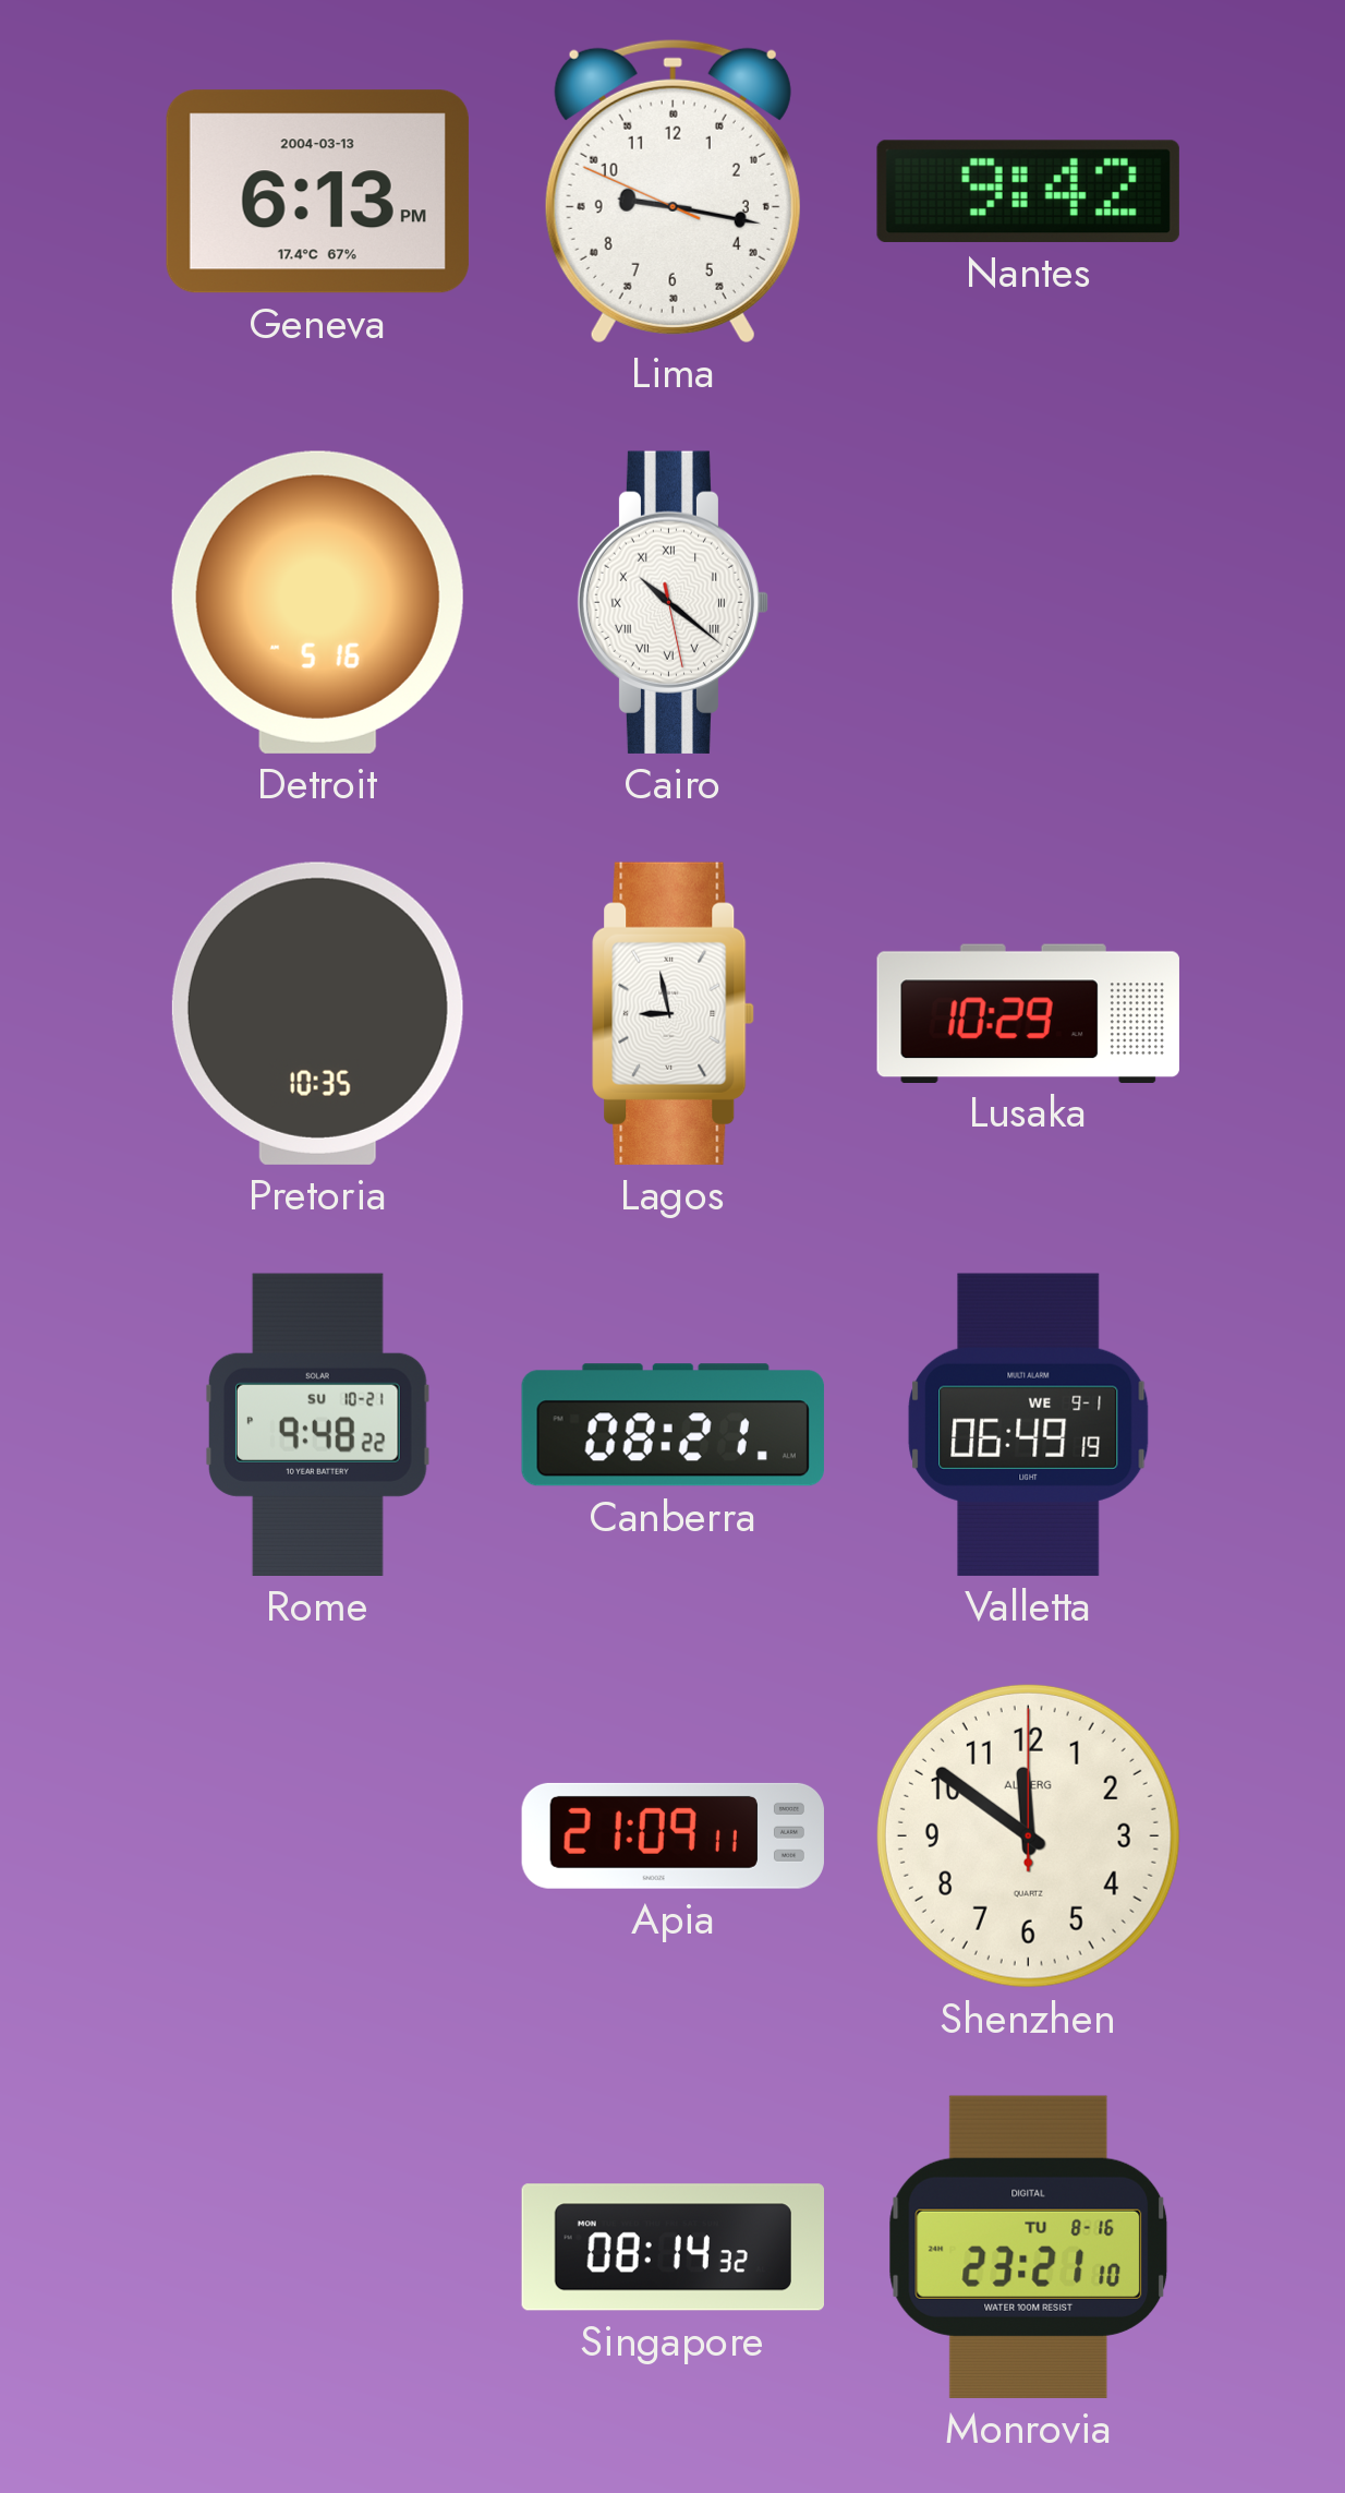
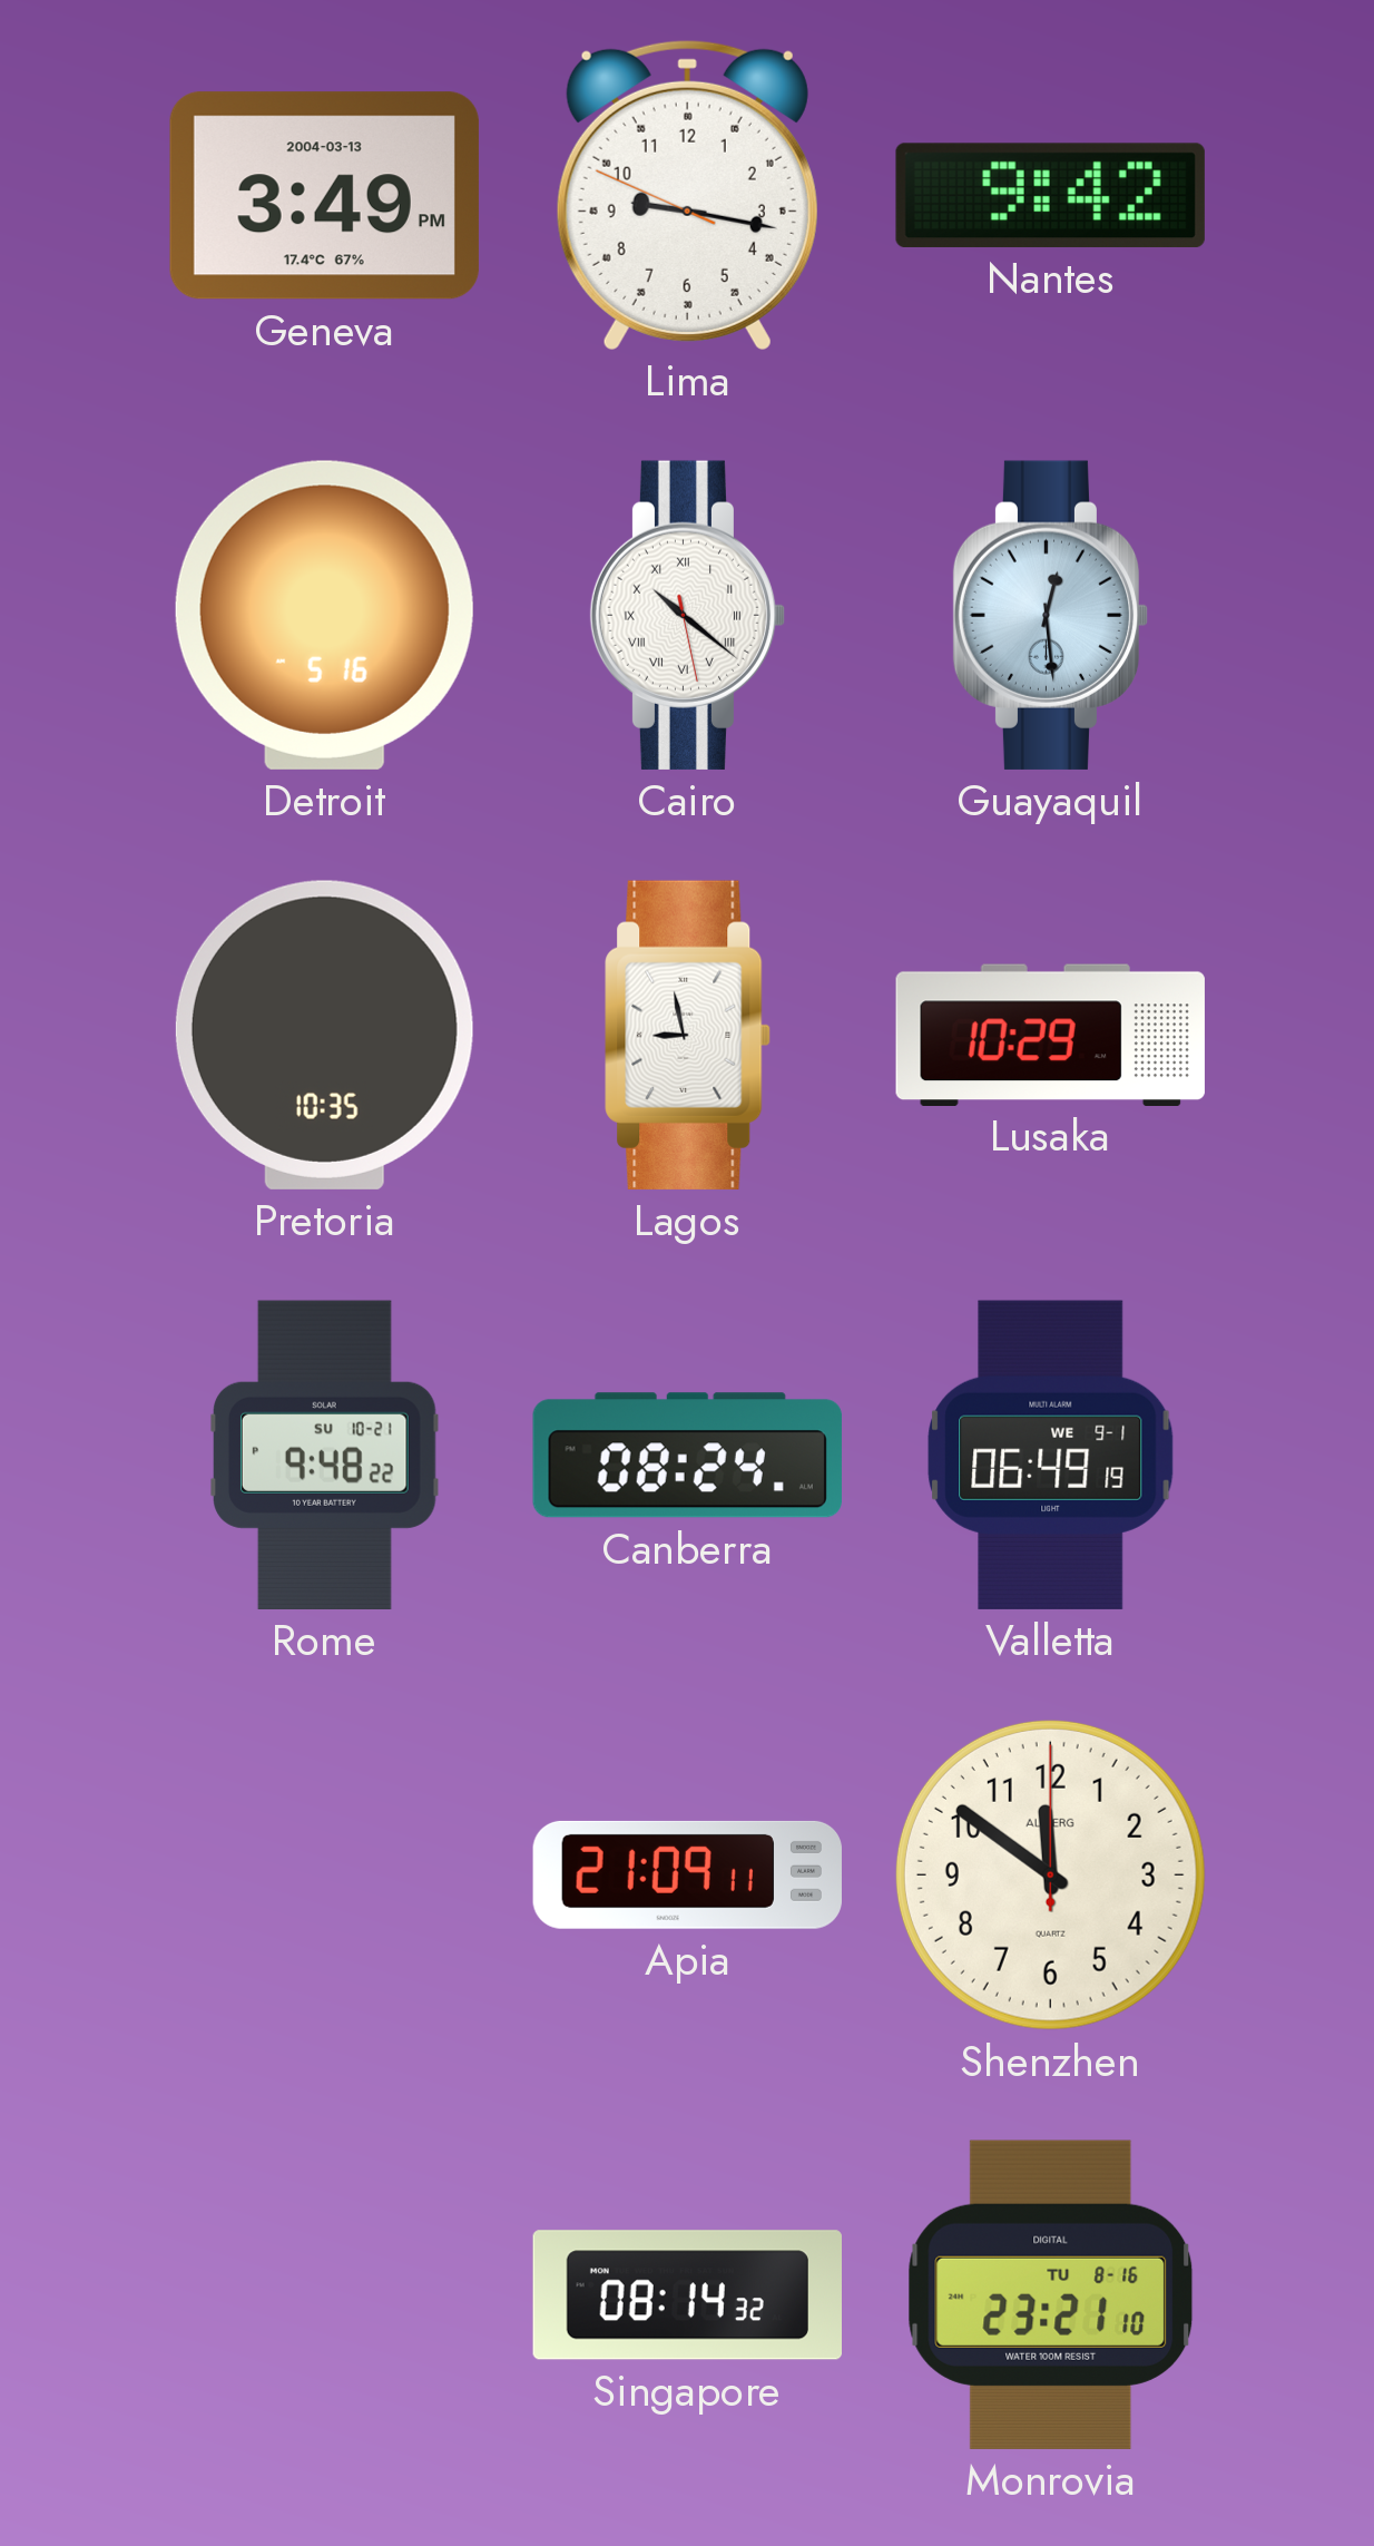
Geneva: 6:13 -> 3:49
Guayaquil: none -> 12:29
Canberra: 08:21 -> 08:24
